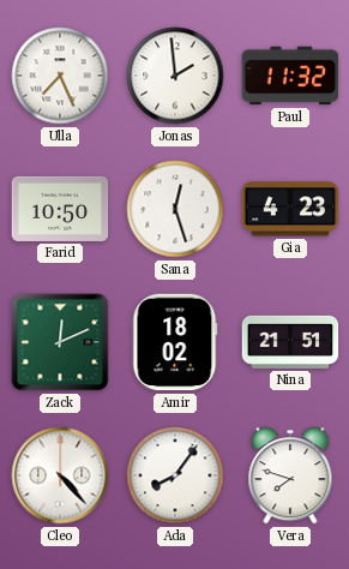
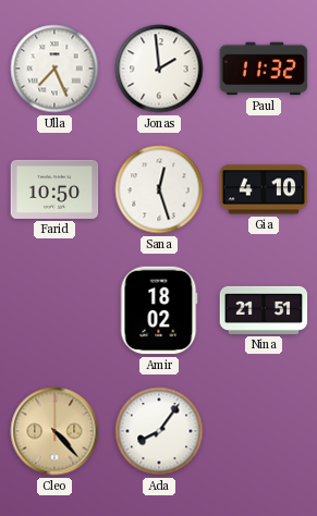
Gia: 4:23 -> 4:10
Zack: 12:11 -> none
Cleo dial: white -> champagne
Vera: 7:48 -> none
